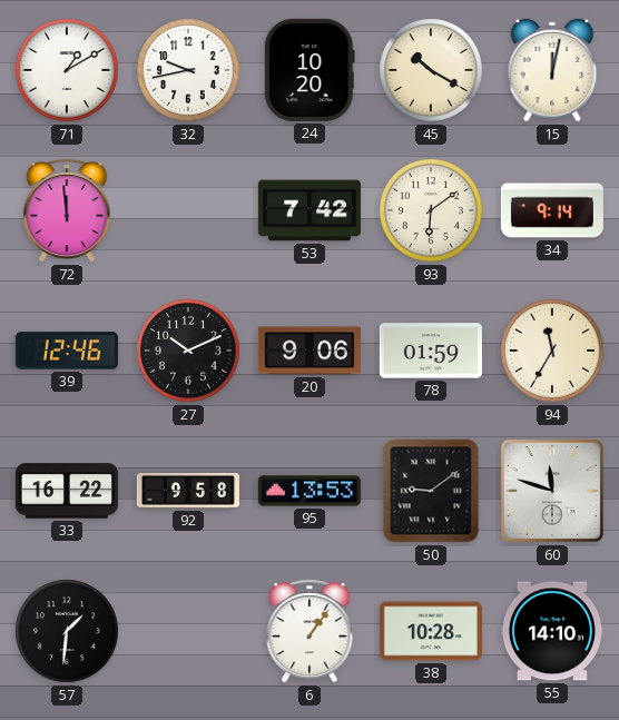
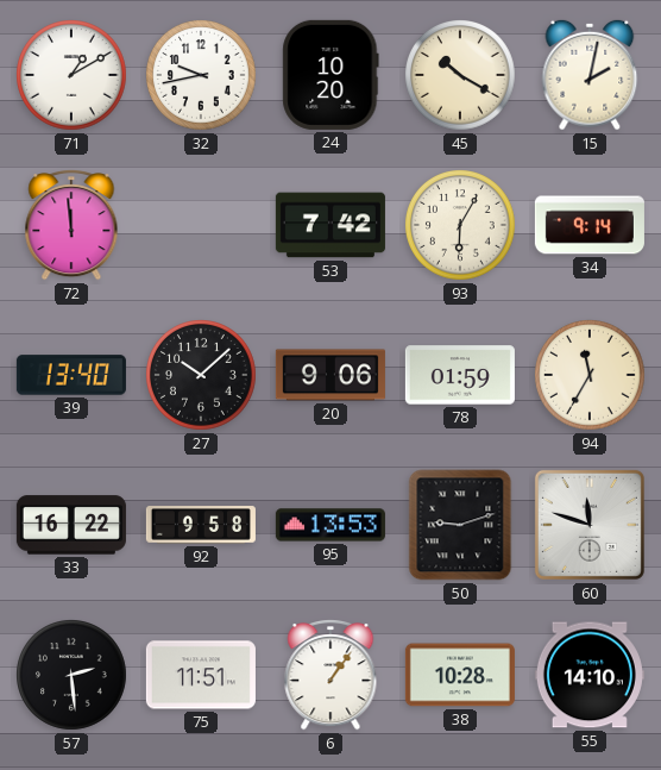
15: 12:02 -> 2:02
93: 6:09 -> 6:05
39: 12:46 -> 13:40
27: 10:11 -> 10:08
50: 9:09 -> 9:12
57: 1:31 -> 2:29
75: none -> 11:51
